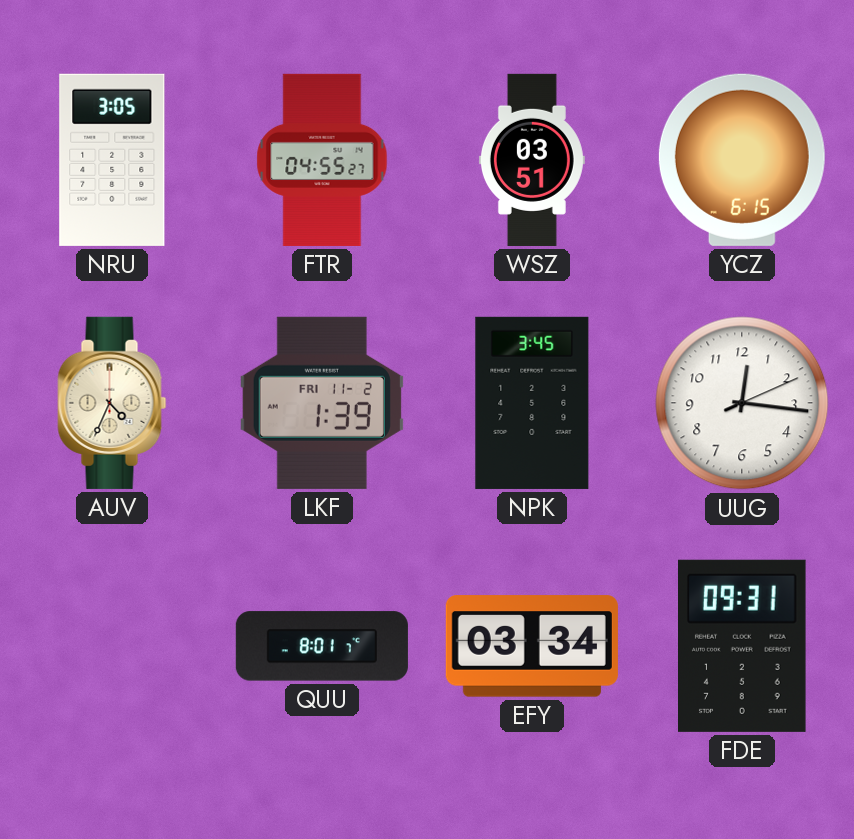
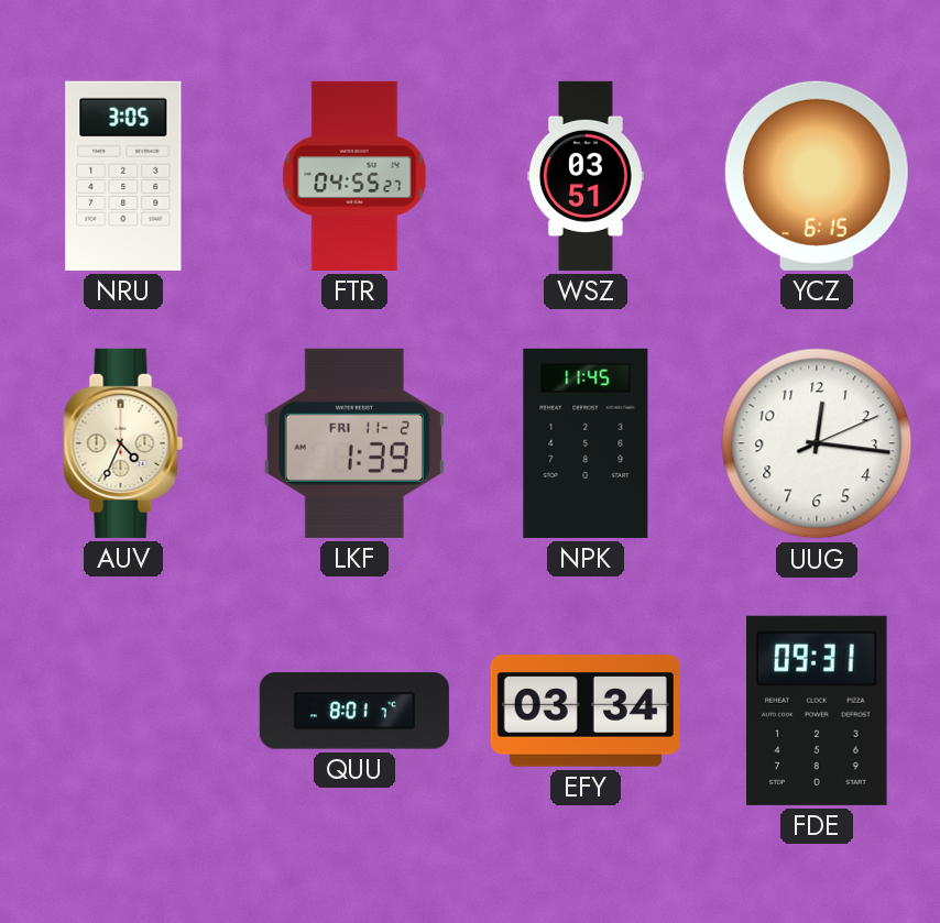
NPK: 3:45 -> 11:45
